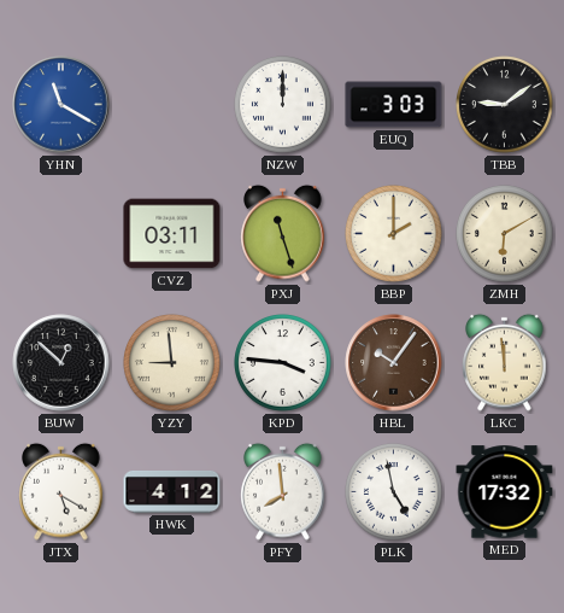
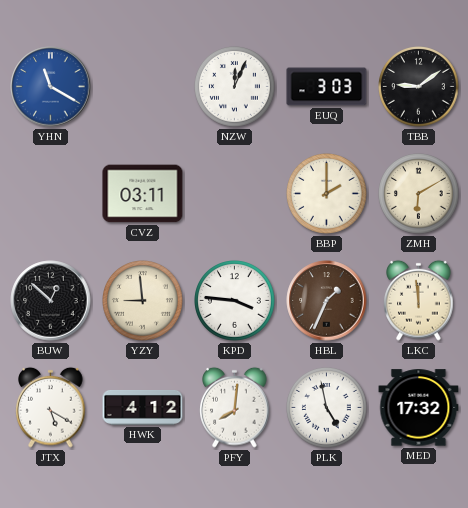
NZW: 12:00 -> 12:04
PXJ: 11:27 -> none
HBL: 10:06 -> 1:34
PFY: 7:59 -> 8:01
